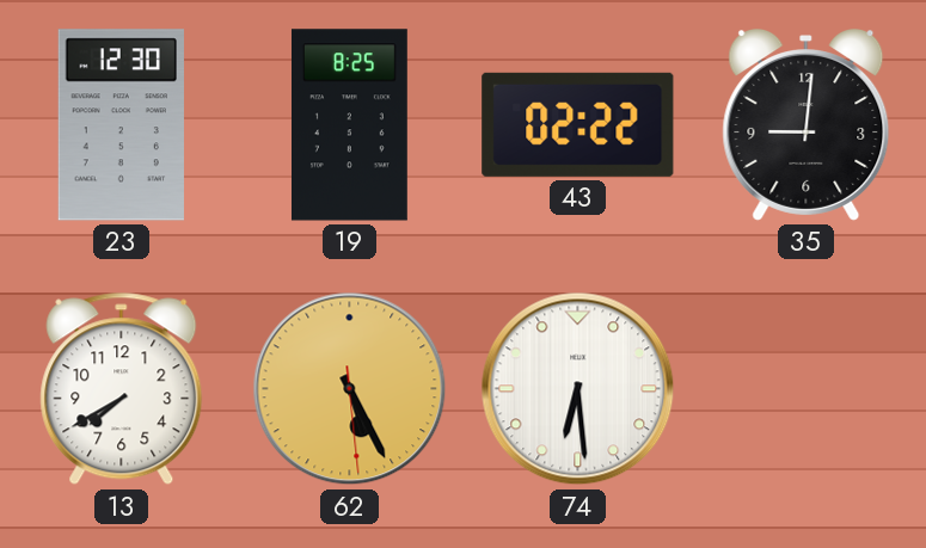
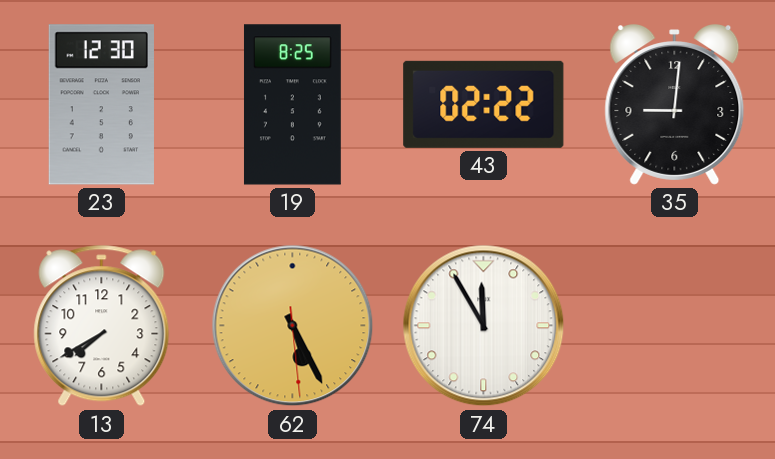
74: 6:29 -> 11:55
